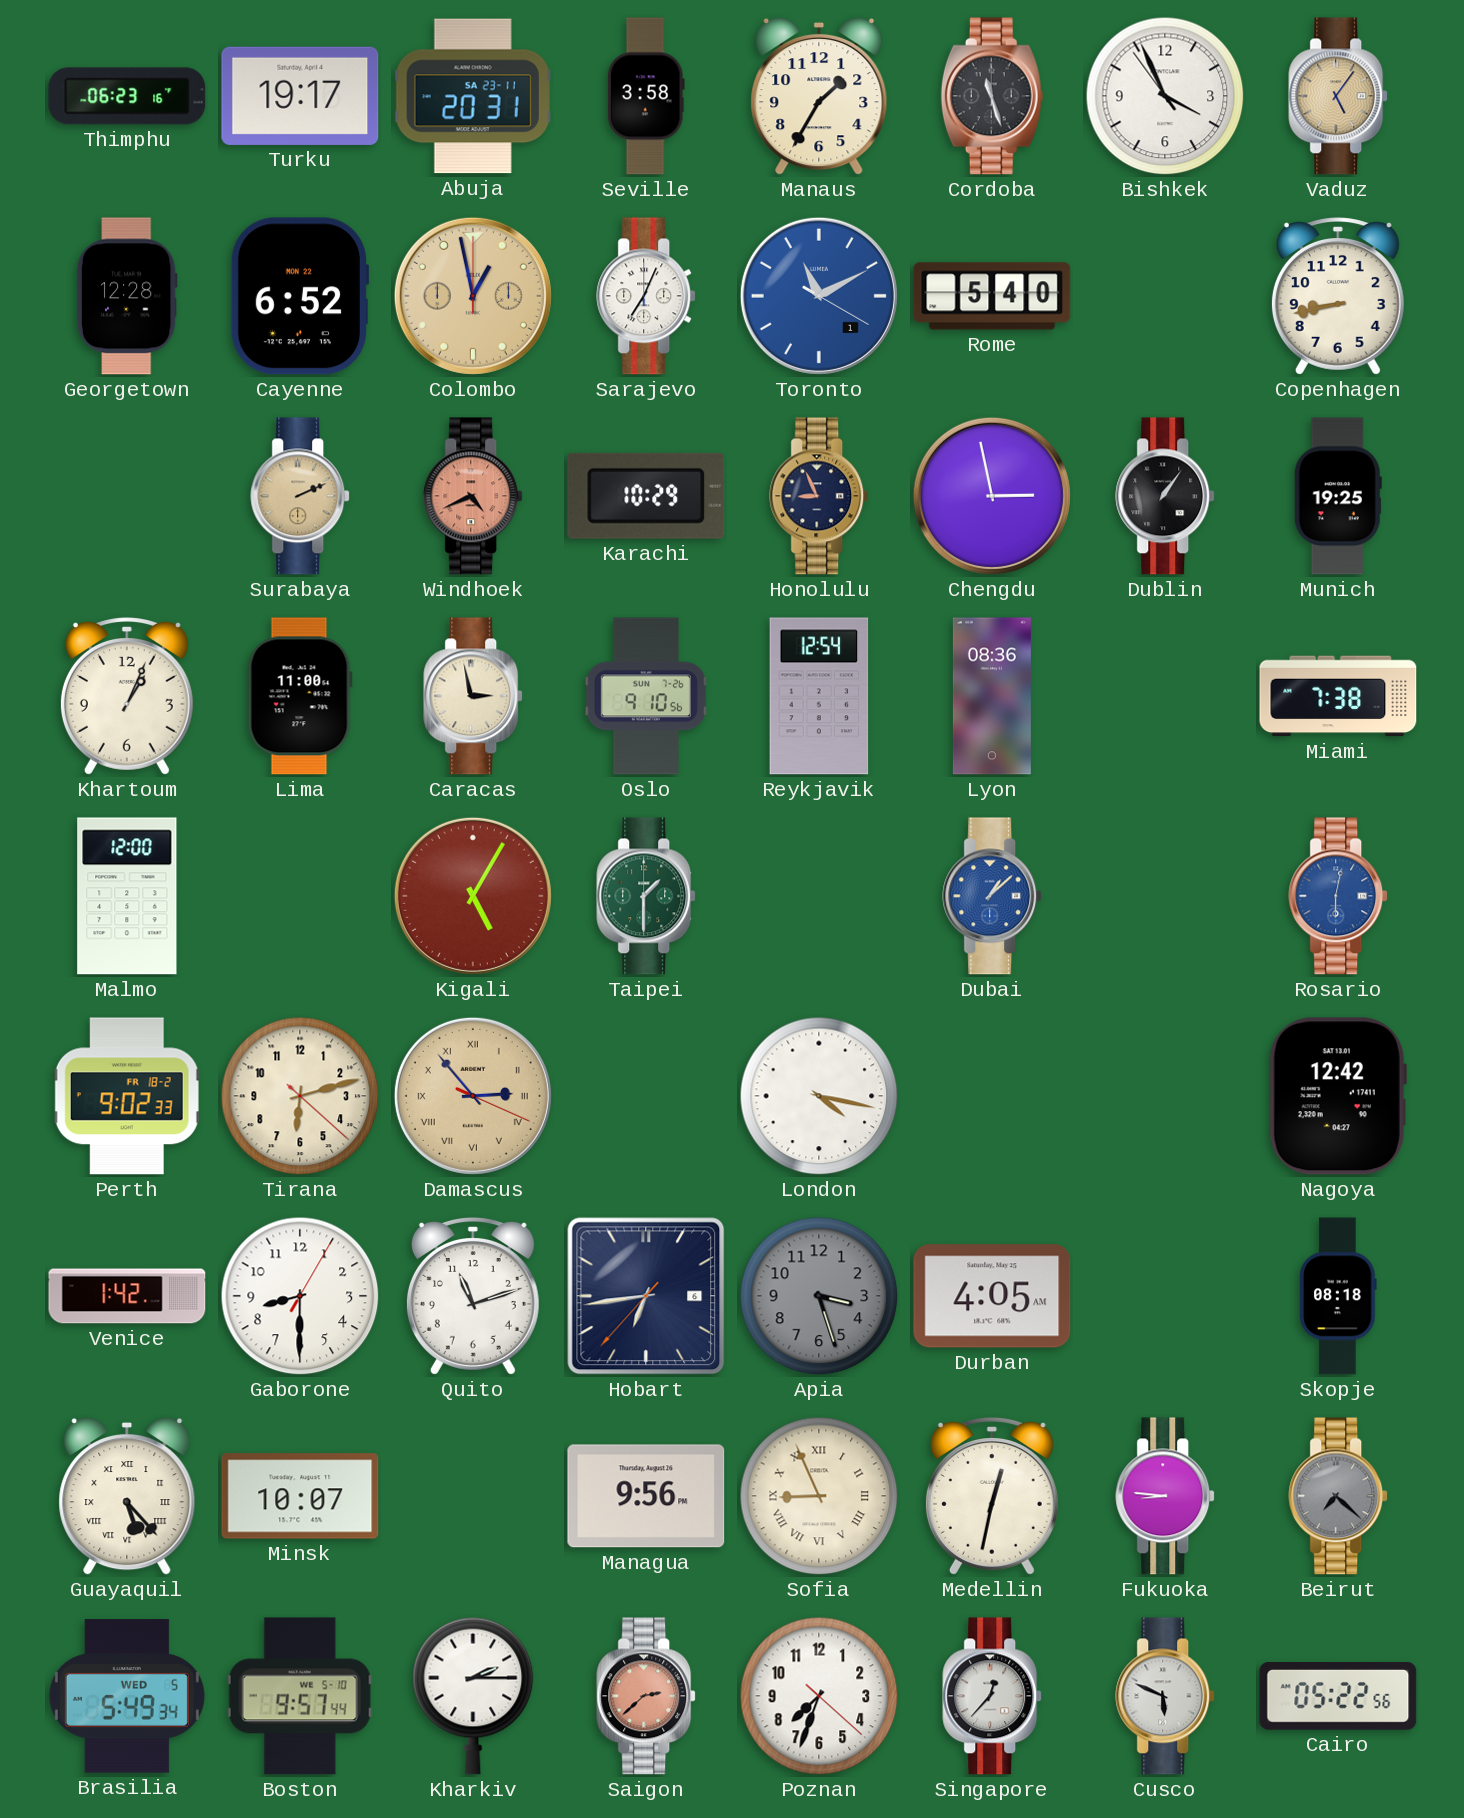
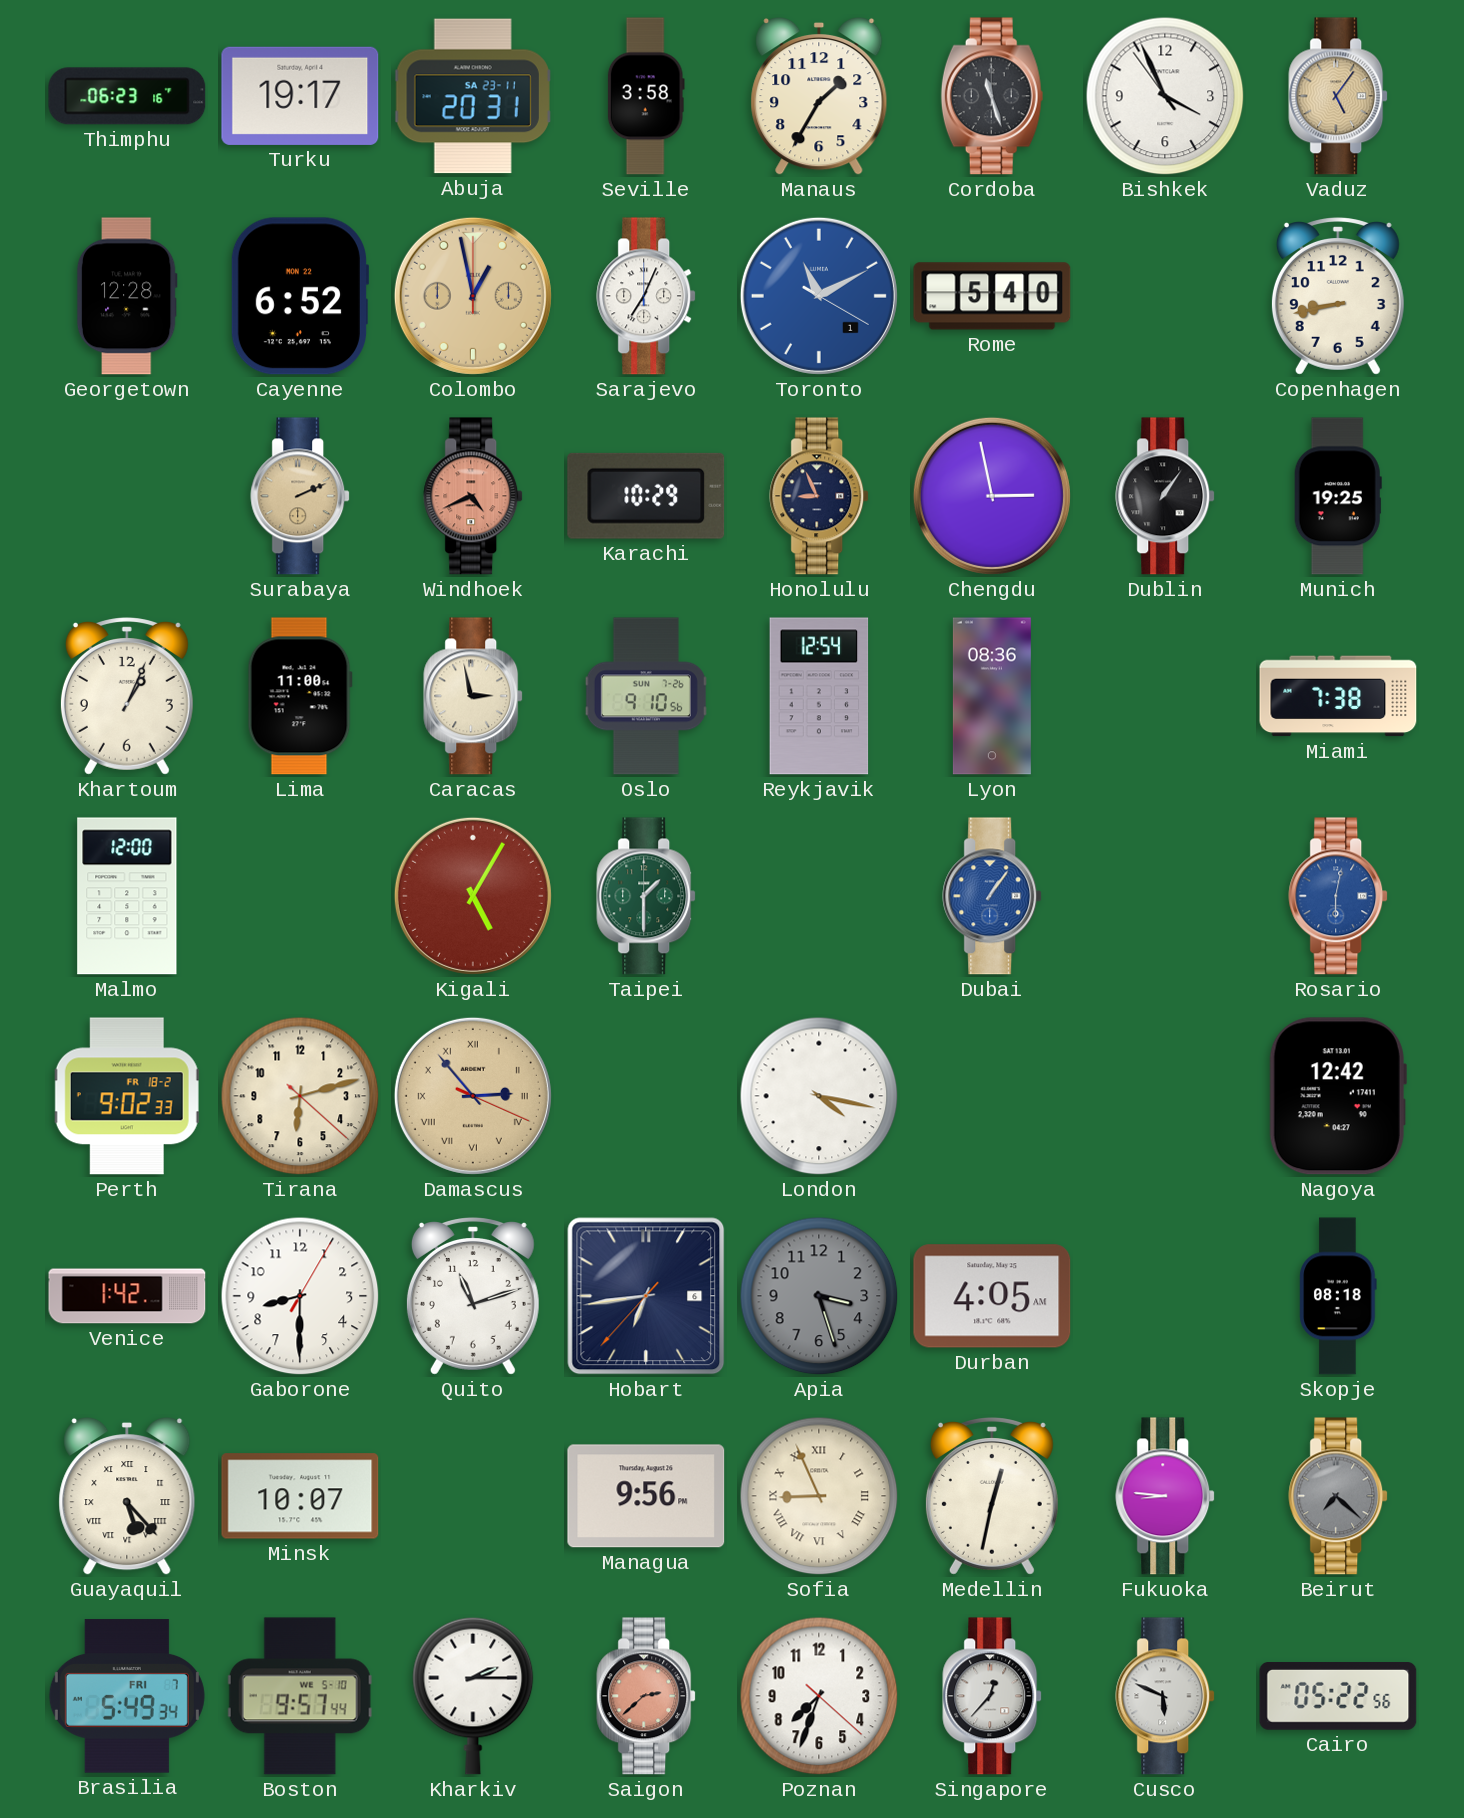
Dubai: 1:08 -> 1:06
Brasilia date: WED 5 -> FRI 7
